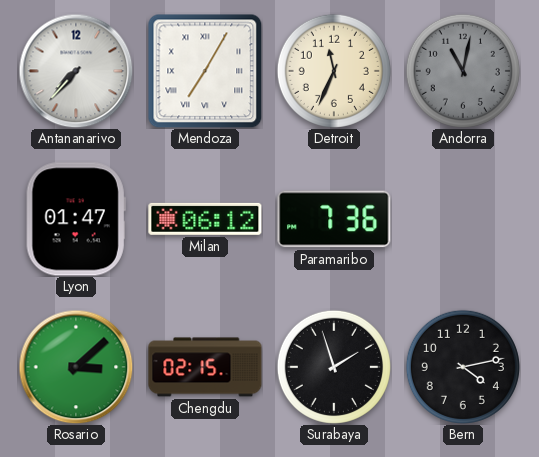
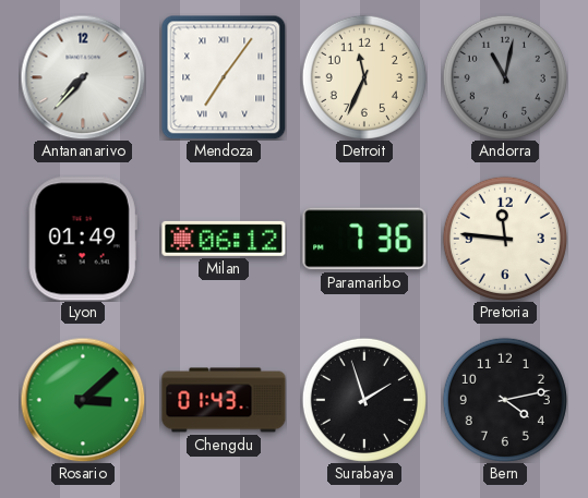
Mendoza: 7:05 -> 7:06
Lyon: 01:47 -> 01:49
Pretoria: none -> 11:46
Chengdu: 02:15 -> 01:43
